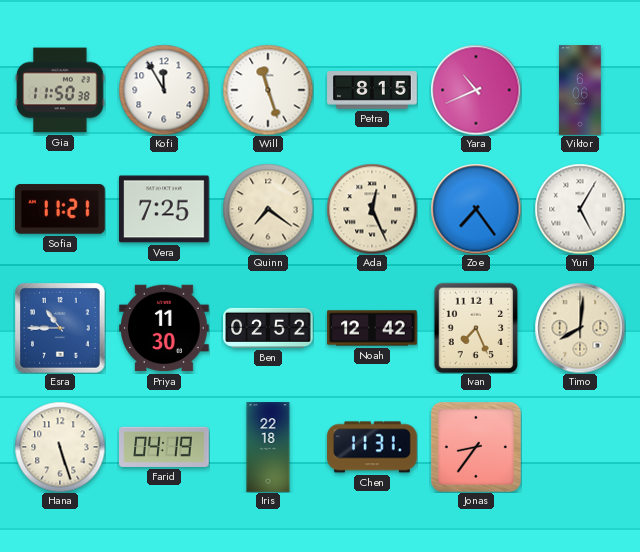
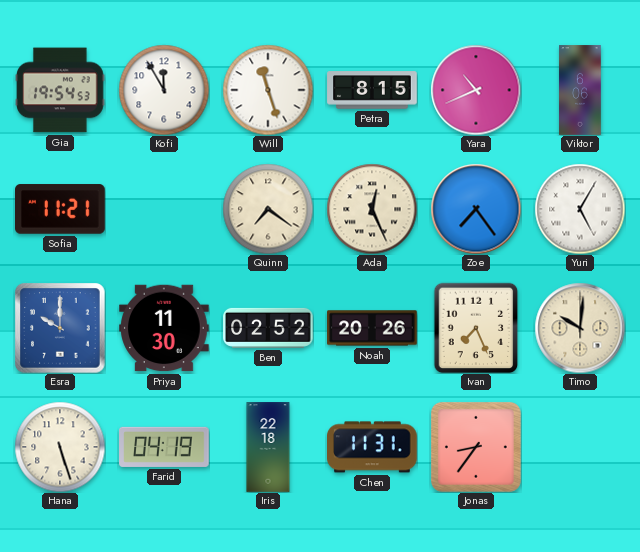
Gia: 11:50 -> 19:54
Vera: 7:25 -> none
Esra: 10:45 -> 10:00
Noah: 12:42 -> 20:26
Timo: 8:01 -> 10:01
